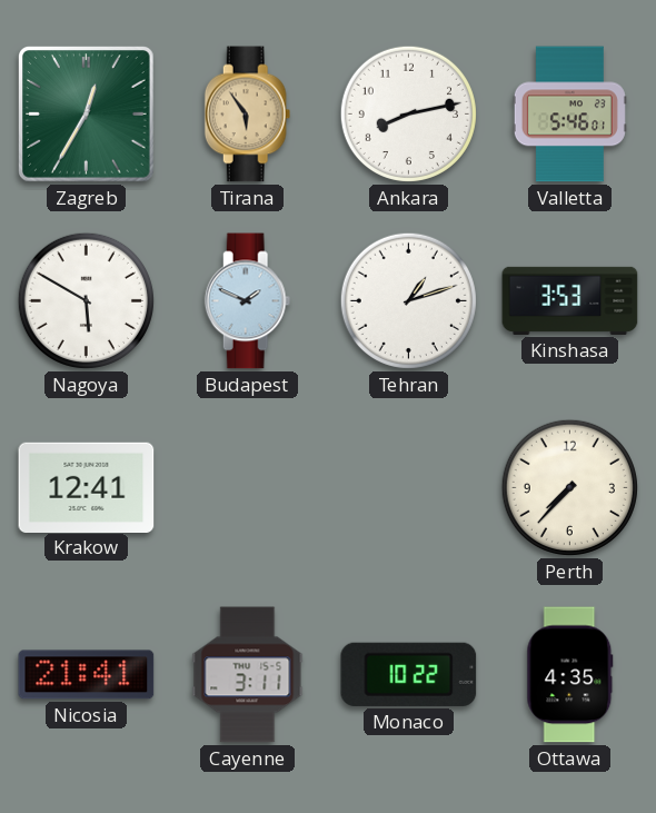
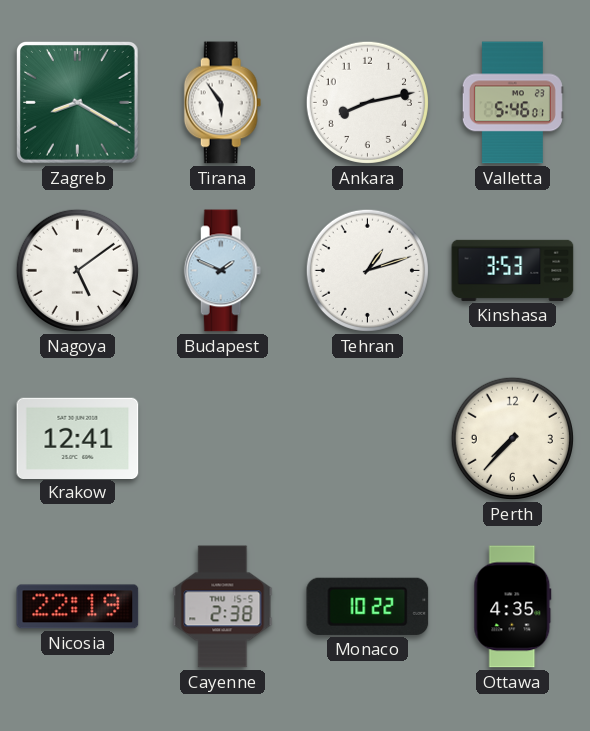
Zagreb: 12:35 -> 8:20
Tirana dial: champagne -> white
Nagoya: 5:50 -> 5:09
Nicosia: 21:41 -> 22:19
Cayenne: 3:11 -> 2:38
